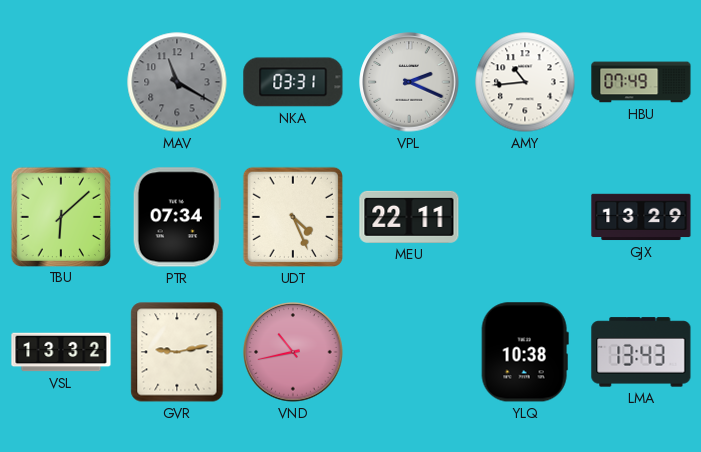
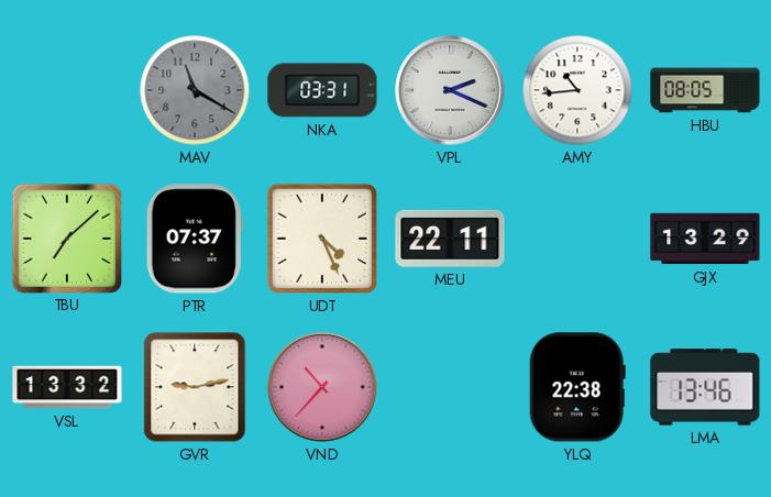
HBU: 07:49 -> 08:05
TBU: 6:08 -> 7:08
PTR: 07:34 -> 07:37
VND: 10:43 -> 10:37
YLQ: 10:38 -> 22:38
LMA: 13:43 -> 13:46
